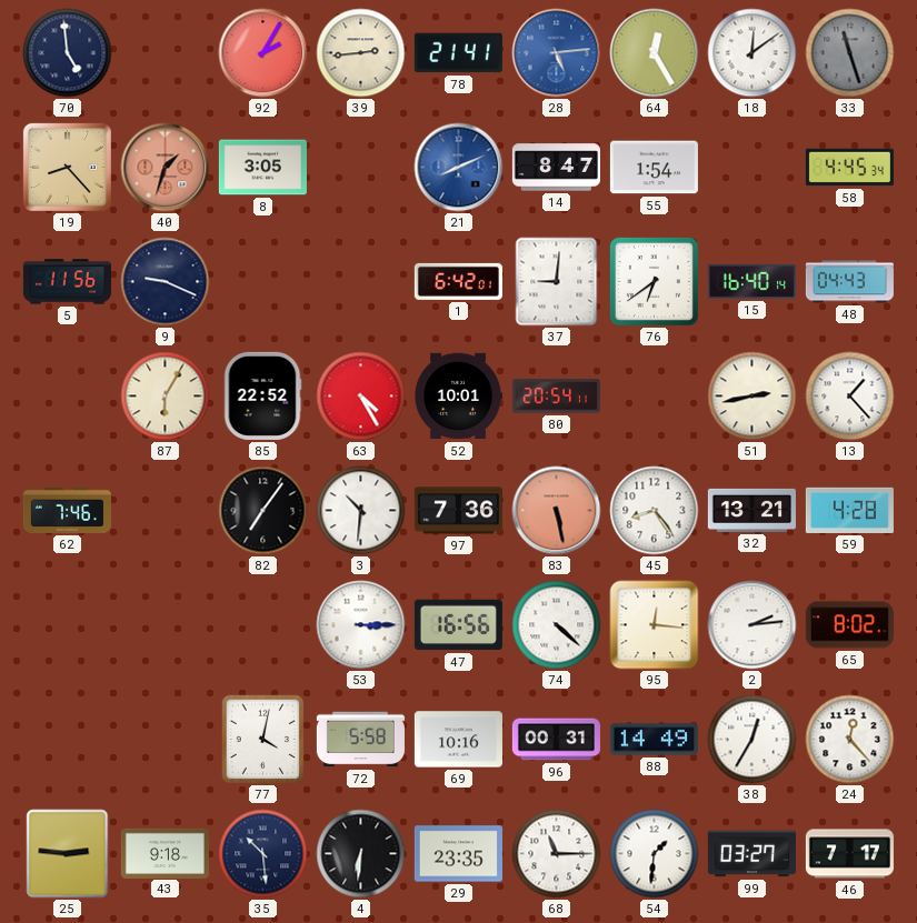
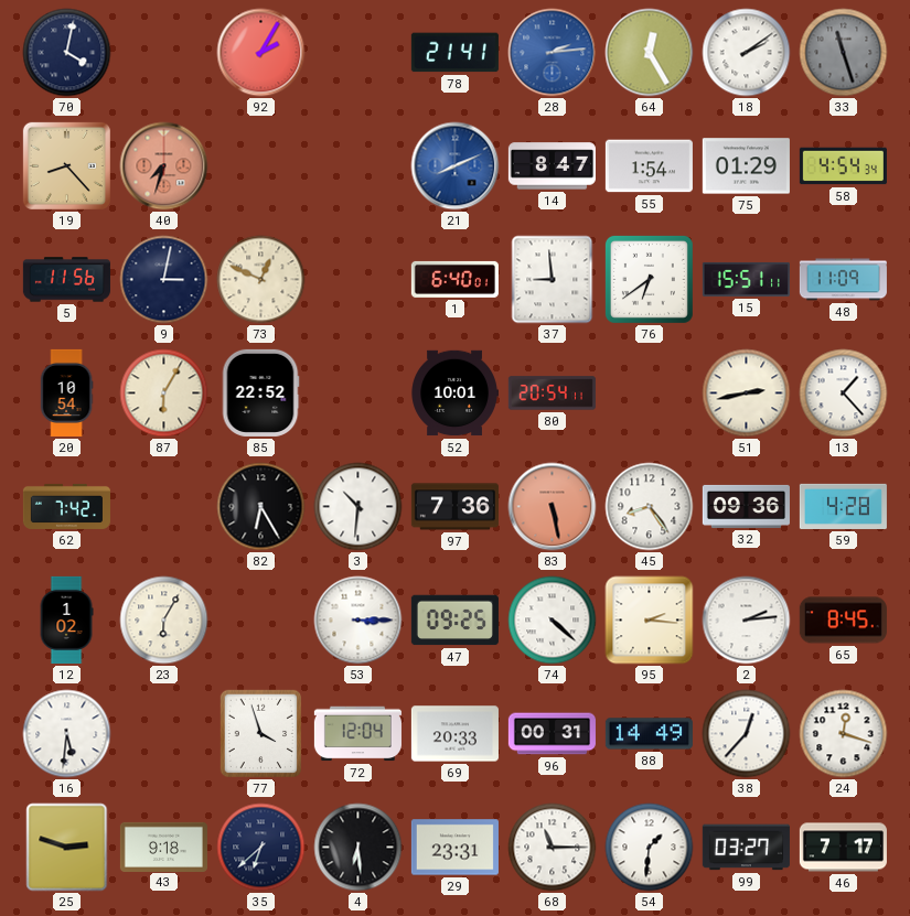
70: 4:59 -> 4:02
39: 2:44 -> none
28: 5:14 -> 2:14
18: 12:09 -> 2:09
40: 1:33 -> 7:33
8: 3:05 -> none
75: none -> 01:29
58: 4:45 -> 4:54
9: 9:19 -> 3:02
73: none -> 12:49
1: 6:42 -> 6:40
37: 9:01 -> 8:59
15: 16:40 -> 15:51
48: 04:43 -> 11:09
20: none -> 10:54
63: 4:25 -> none
62: 7:46 -> 7:42
82: 7:06 -> 6:25
32: 13:21 -> 09:36
12: none -> 1:02
23: none -> 6:05
47: 16:56 -> 09:25
95: 12:16 -> 2:16
65: 8:02 -> 8:45
16: none -> 5:31
77: 4:02 -> 3:57
72: 5:58 -> 12:04
69: 10:16 -> 20:33
38: 12:35 -> 12:37
24: 12:23 -> 12:18
25: 2:46 -> 2:48
35: 10:29 -> 6:38
4: 6:31 -> 6:29
29: 23:35 -> 23:31
